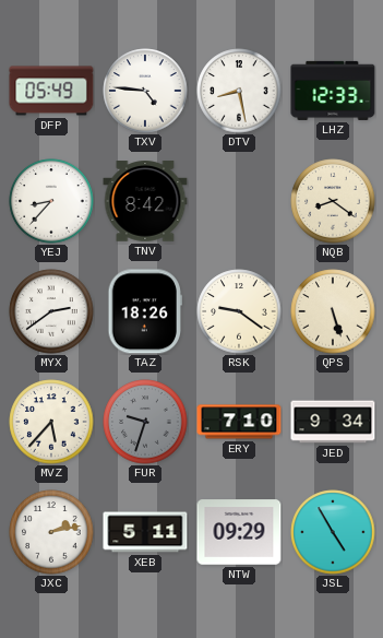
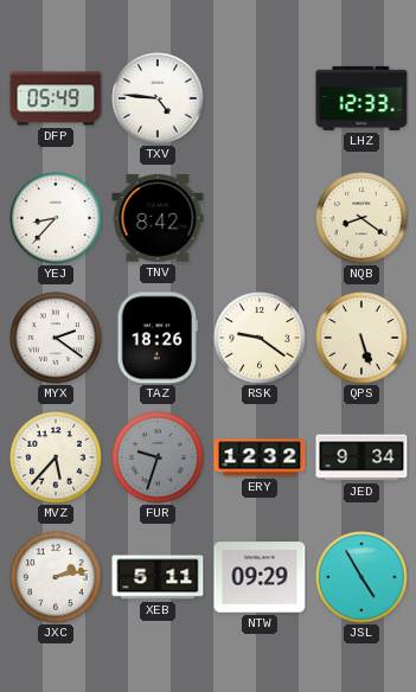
DTV: 8:28 -> none
MYX: 2:39 -> 2:21
ERY: 7:10 -> 12:32
